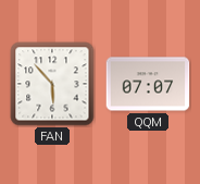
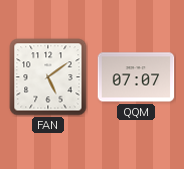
FAN: 5:53 -> 5:09
